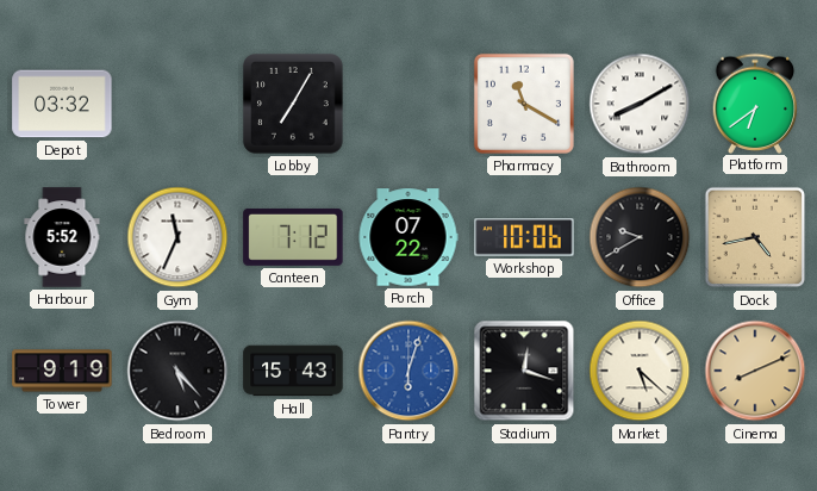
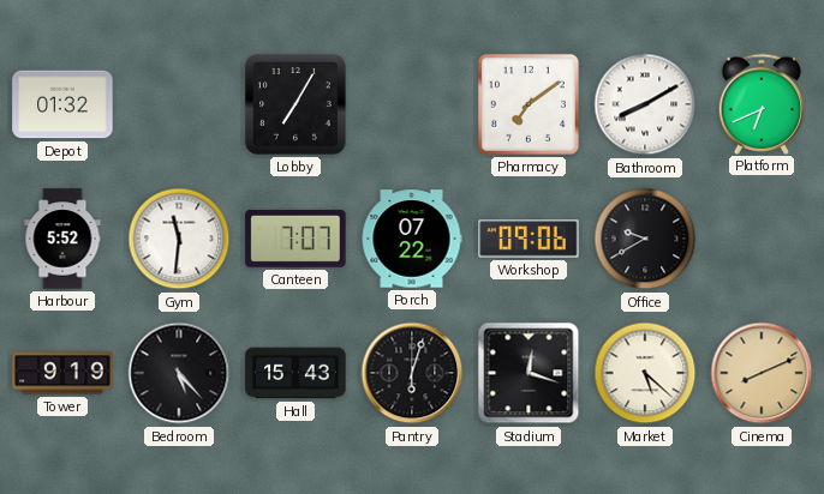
Depot: 03:32 -> 01:32
Pharmacy: 11:20 -> 7:09
Platform: 6:39 -> 6:41
Gym: 11:34 -> 11:31
Canteen: 7:12 -> 7:07
Workshop: 10:06 -> 09:06
Dock: 4:43 -> none
Pantry dial: blue -> black
